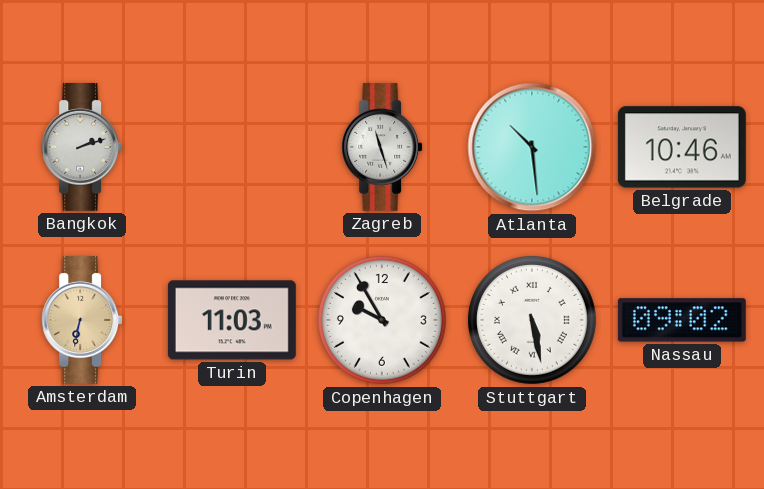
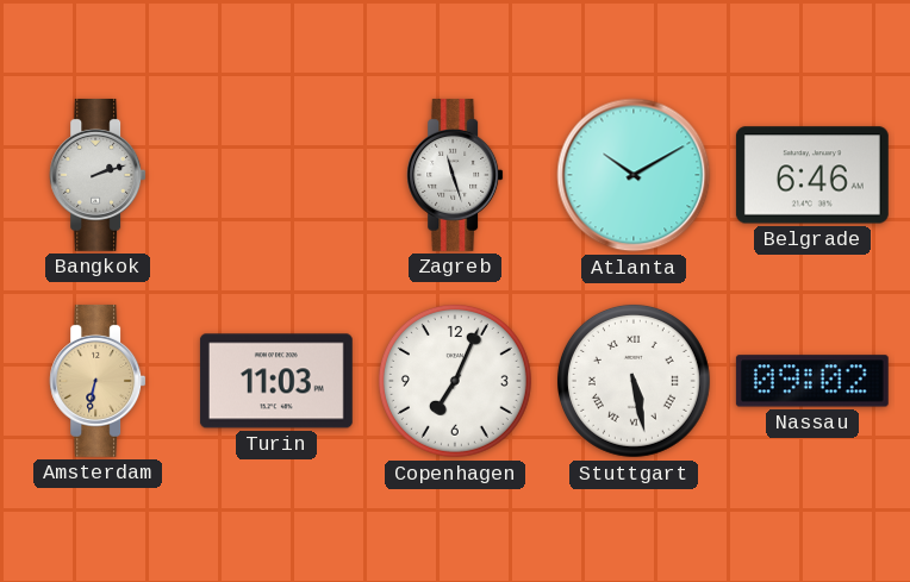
Atlanta: 10:29 -> 10:10
Belgrade: 10:46 -> 6:46
Copenhagen: 9:55 -> 7:04
